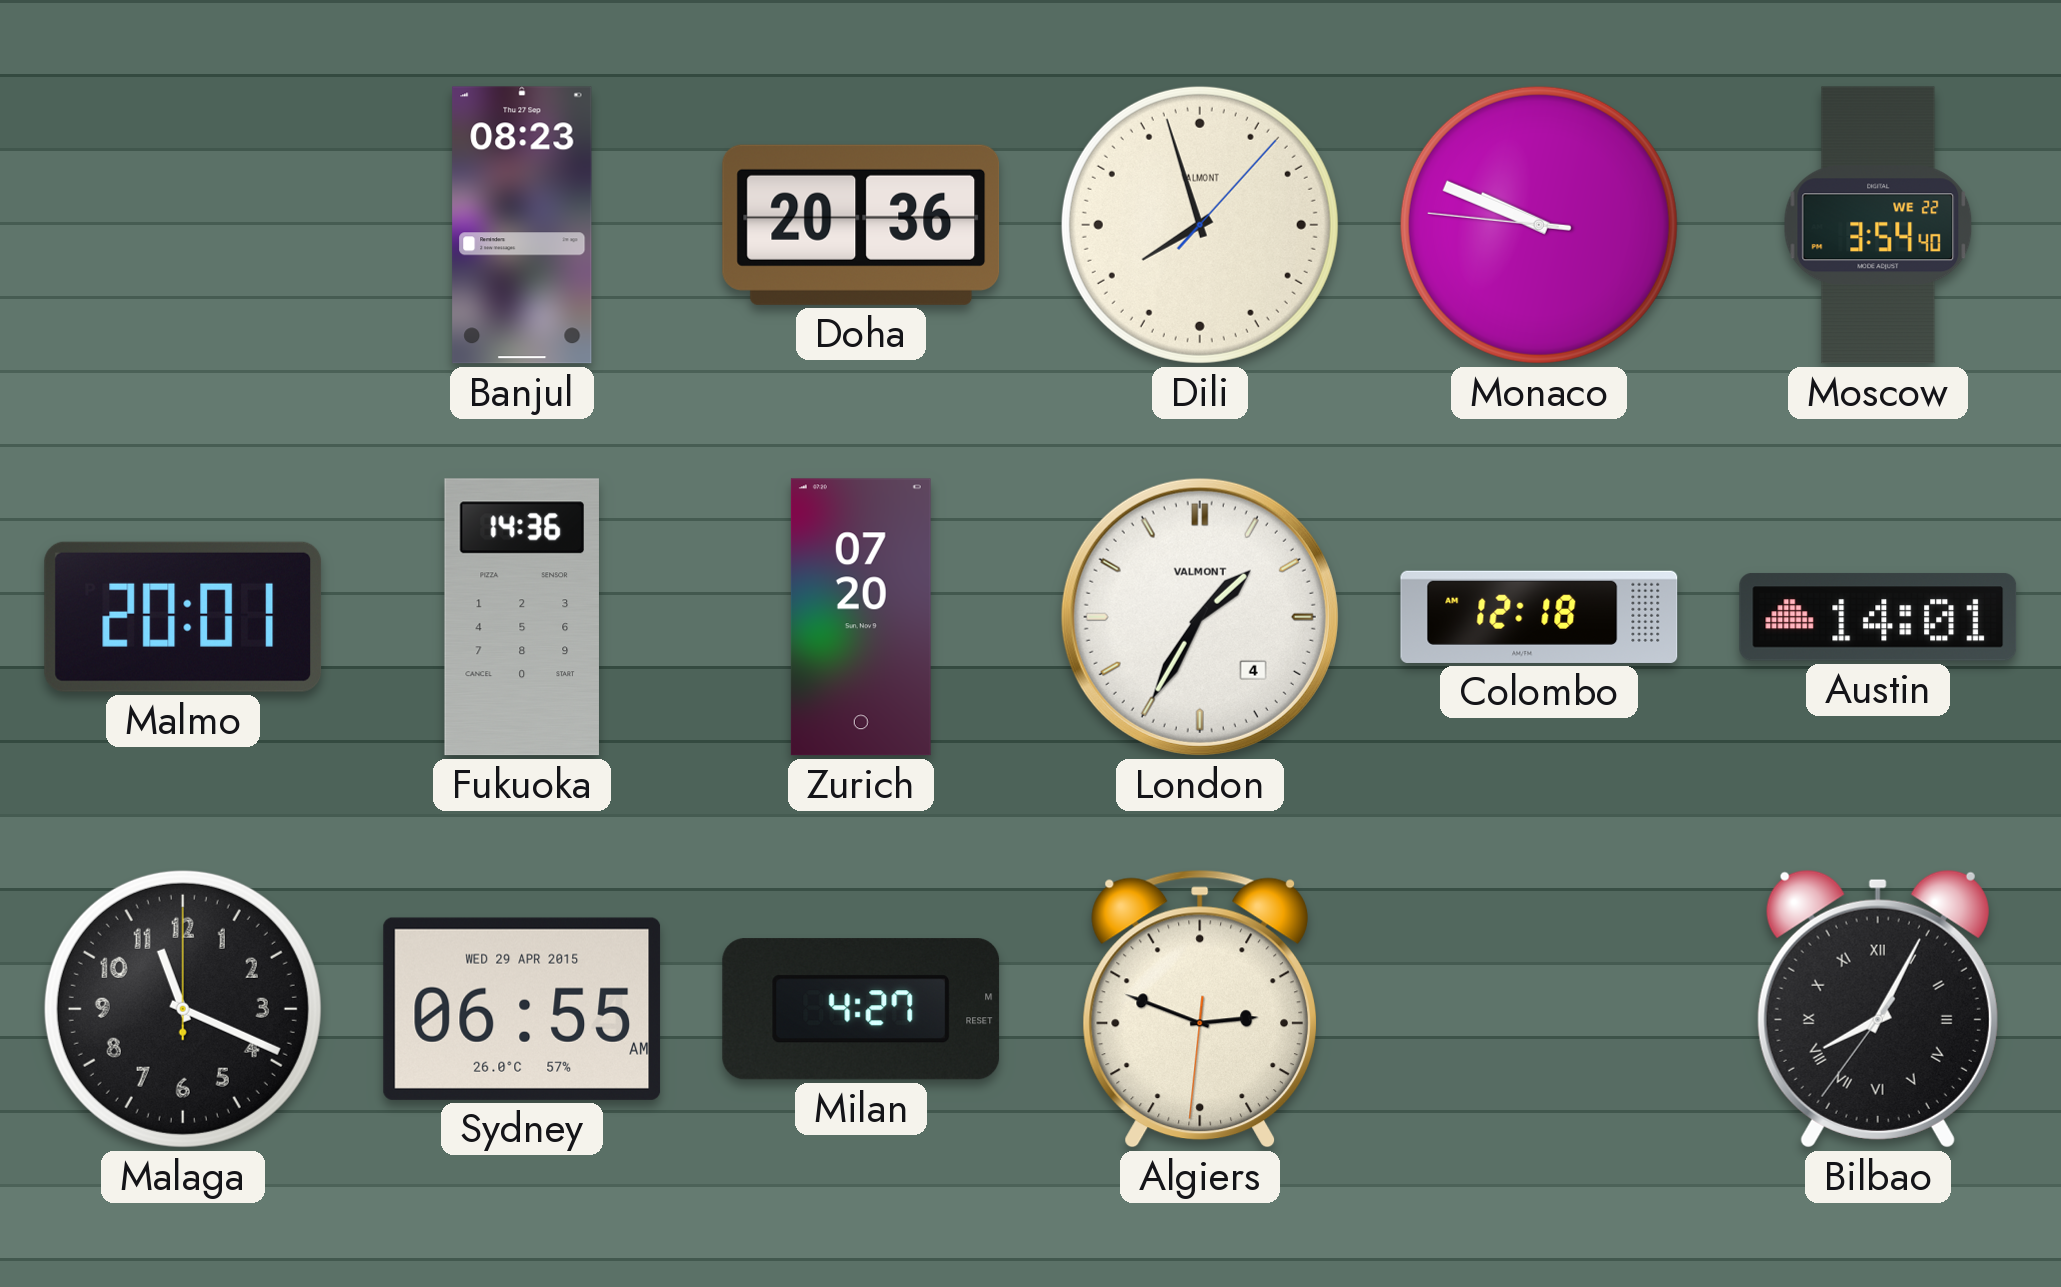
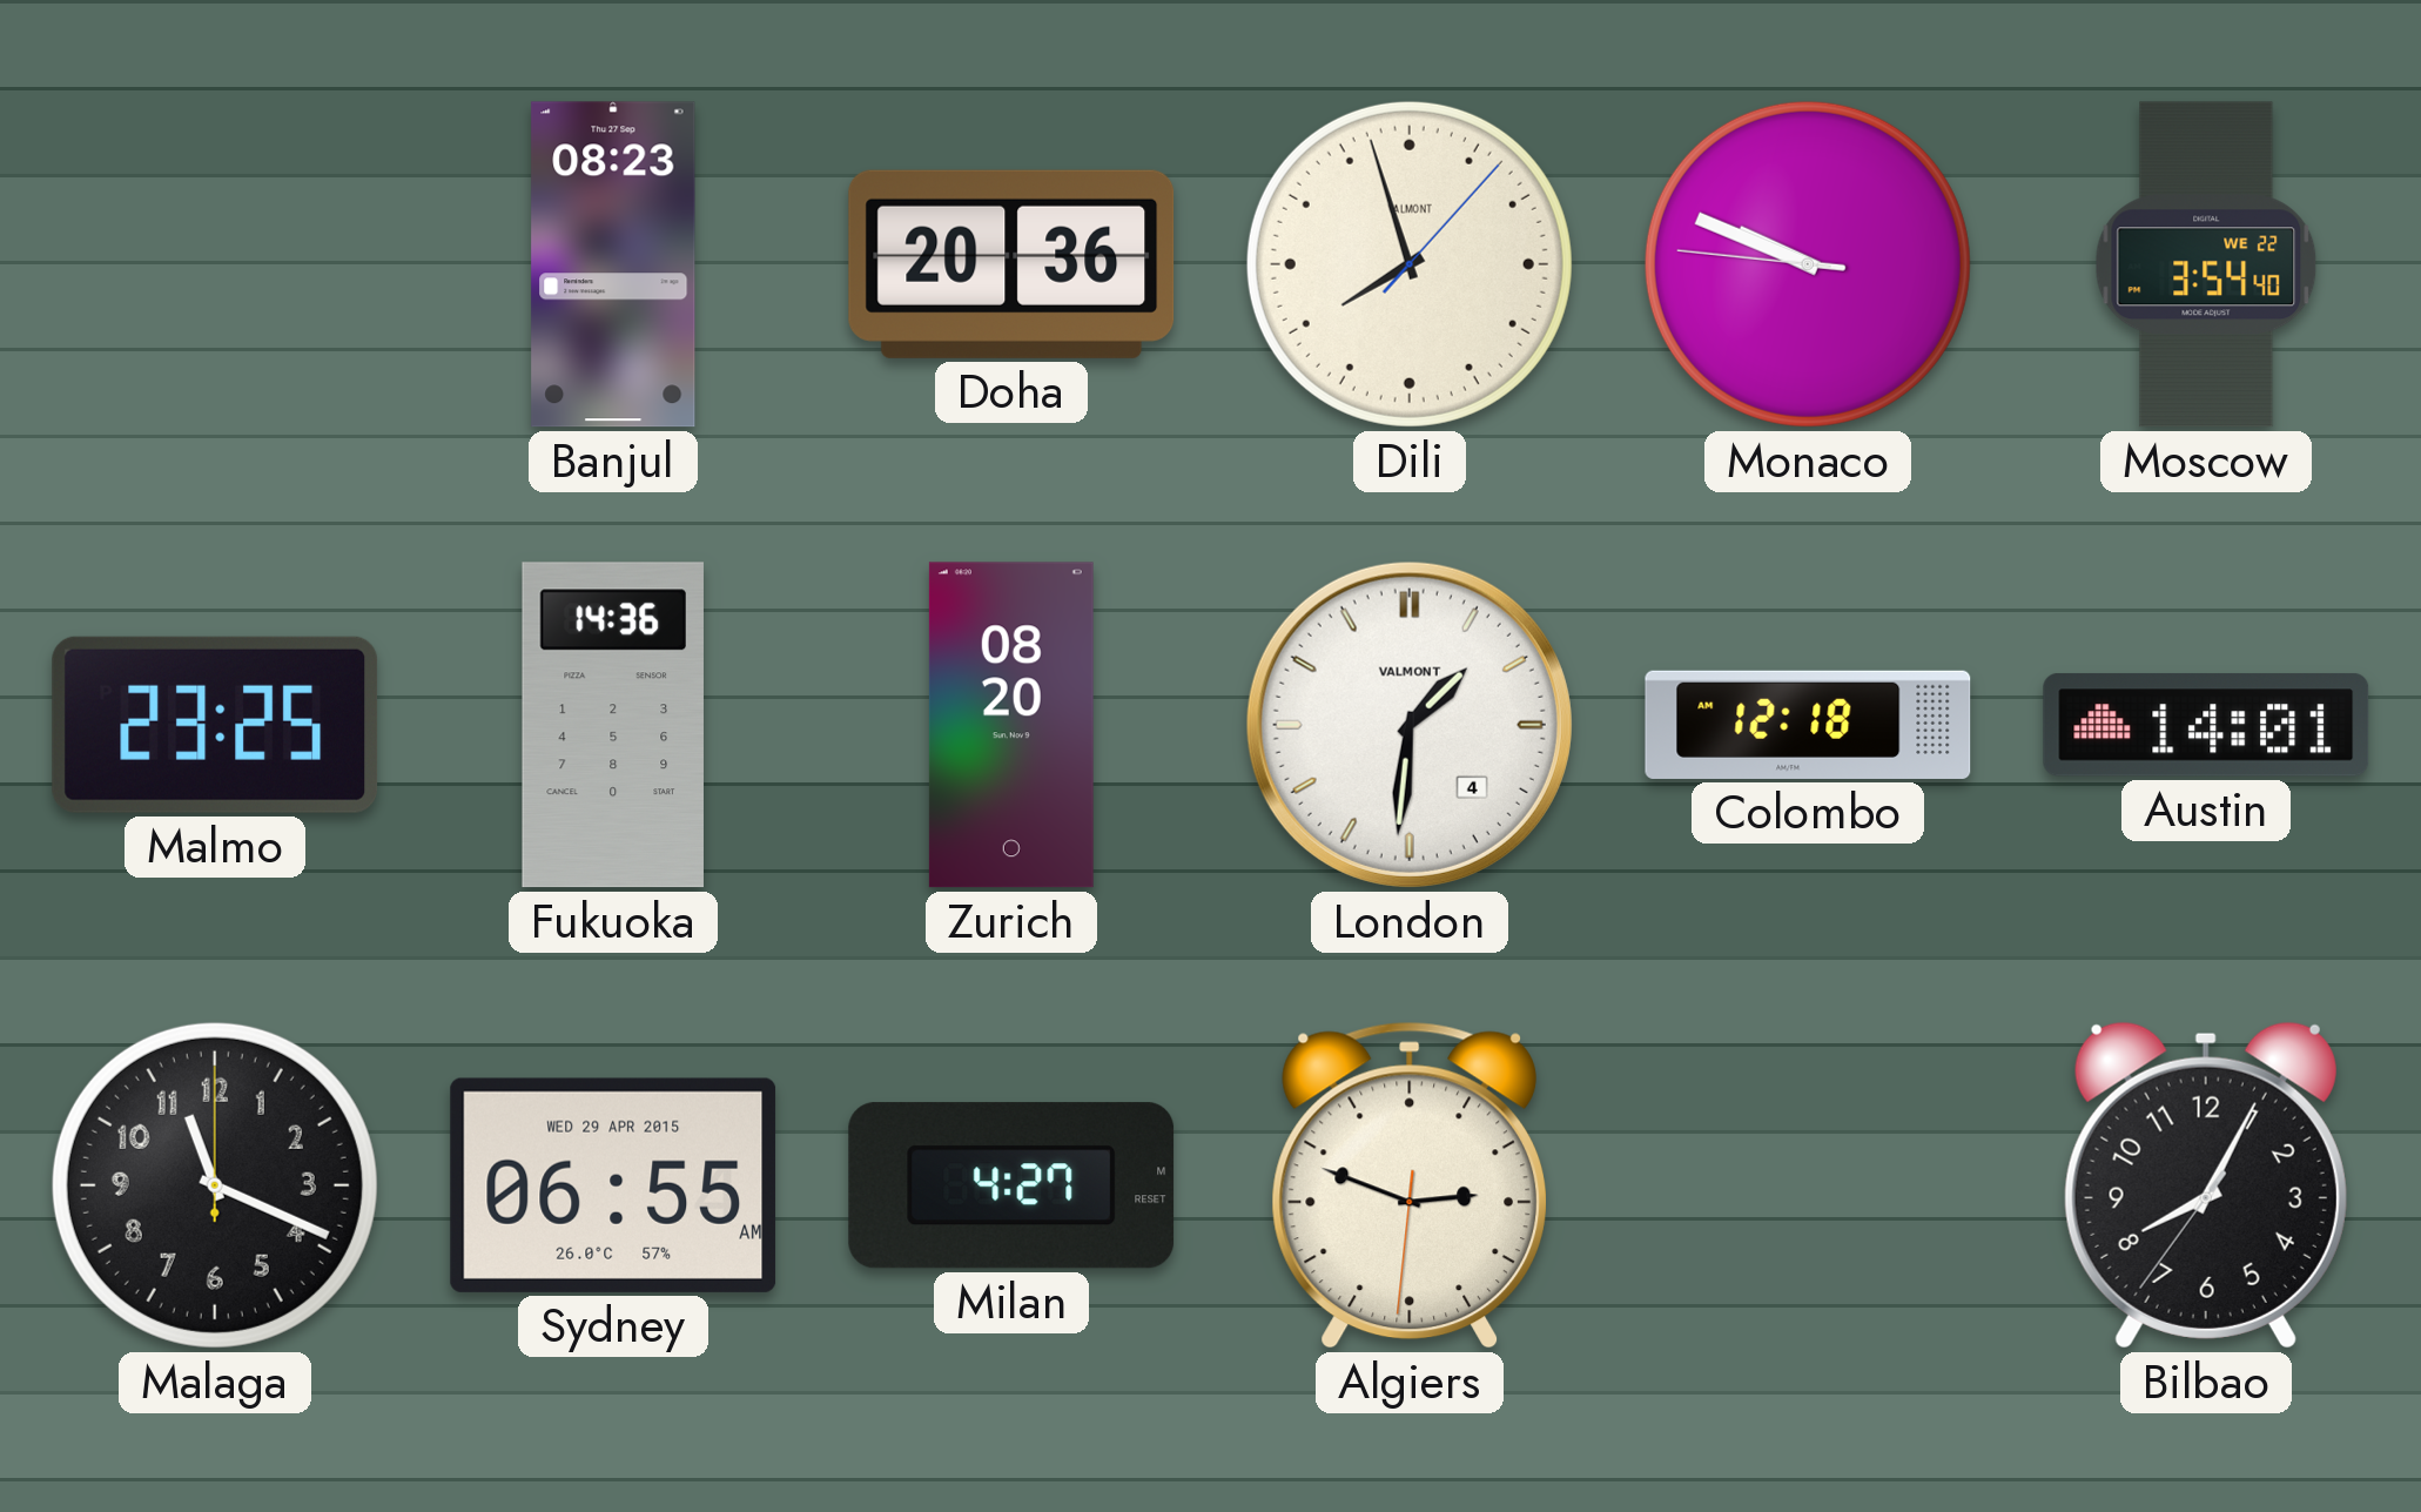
Malmo: 20:01 -> 23:25
Zurich: 07:20 -> 08:20
London: 1:35 -> 1:31
Bilbao numerals: Roman -> Arabic
